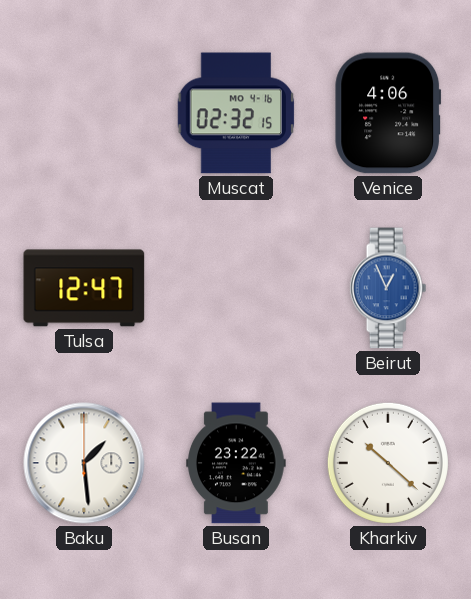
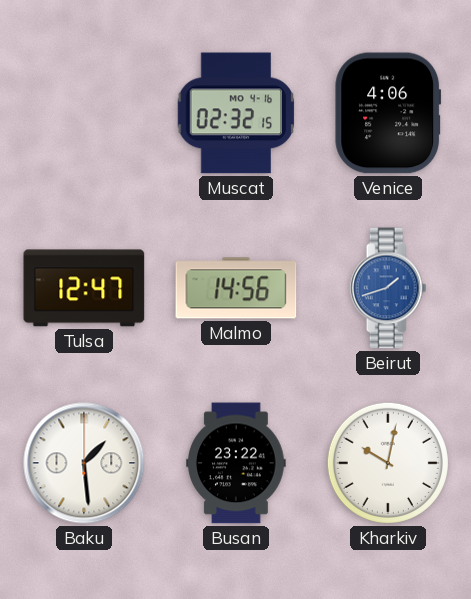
Malmo: none -> 14:56
Beirut: 12:56 -> 1:42
Kharkiv: 10:22 -> 10:02
